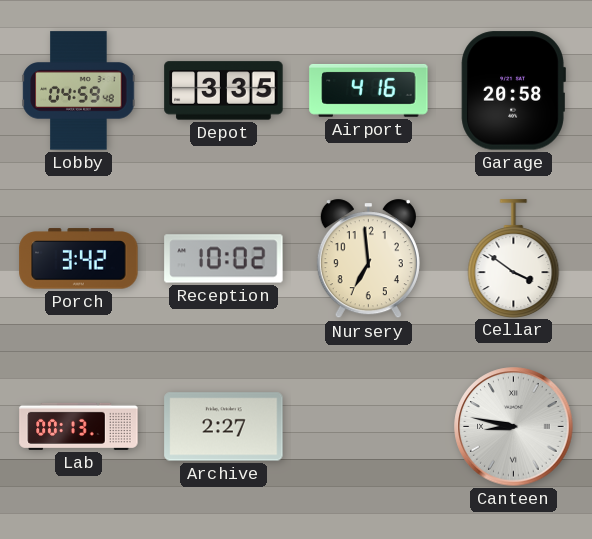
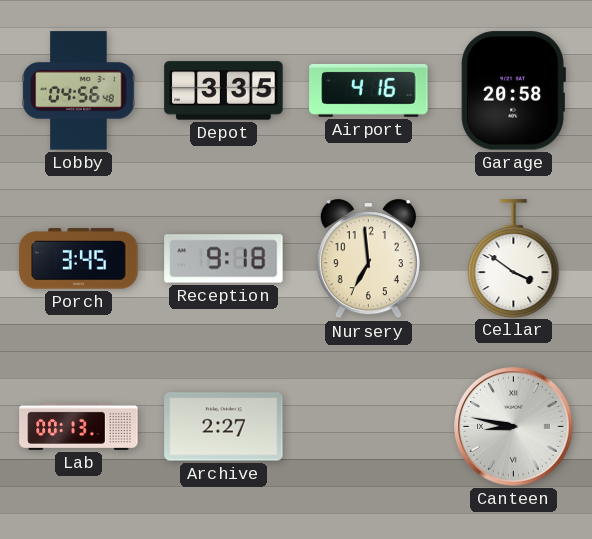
Lobby: 04:59 -> 04:56
Porch: 3:42 -> 3:45
Reception: 10:02 -> 9:18
